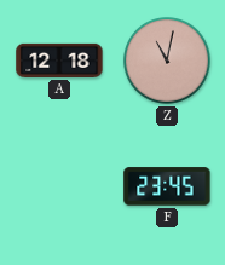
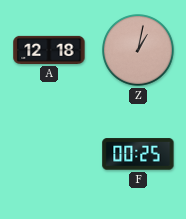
Z: 11:02 -> 1:02
F: 23:45 -> 00:25
